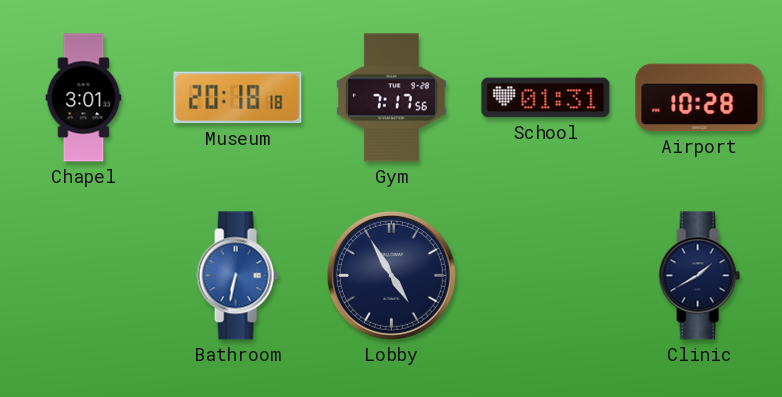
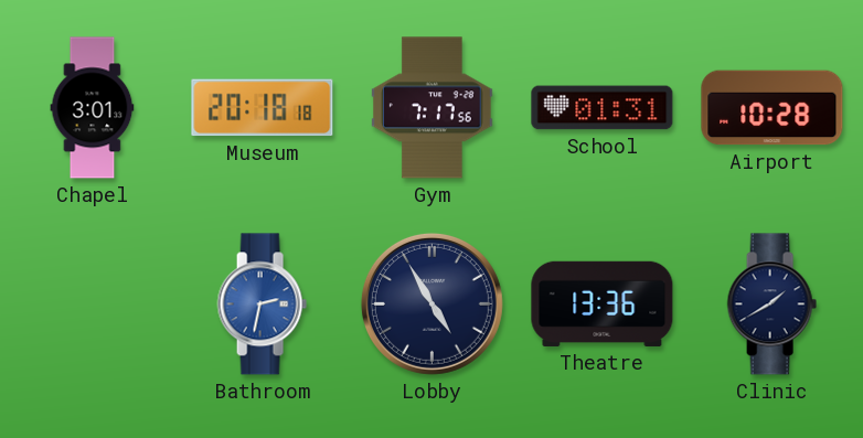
Bathroom: 6:32 -> 2:32
Theatre: none -> 13:36
